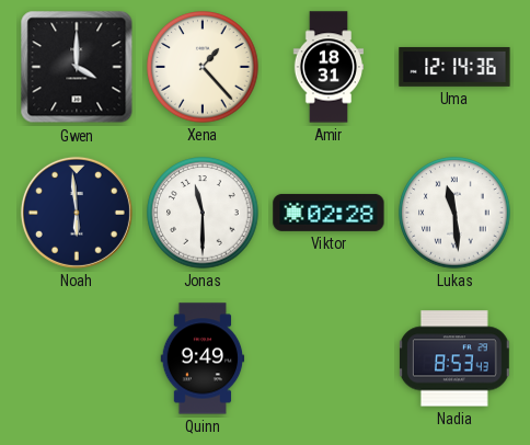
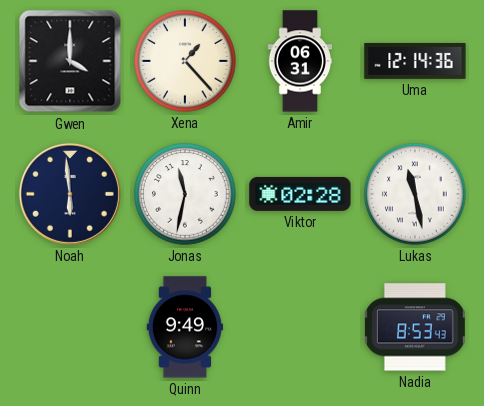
Amir: 18:31 -> 06:31
Jonas: 11:30 -> 11:32
Lukas: 11:29 -> 11:28
